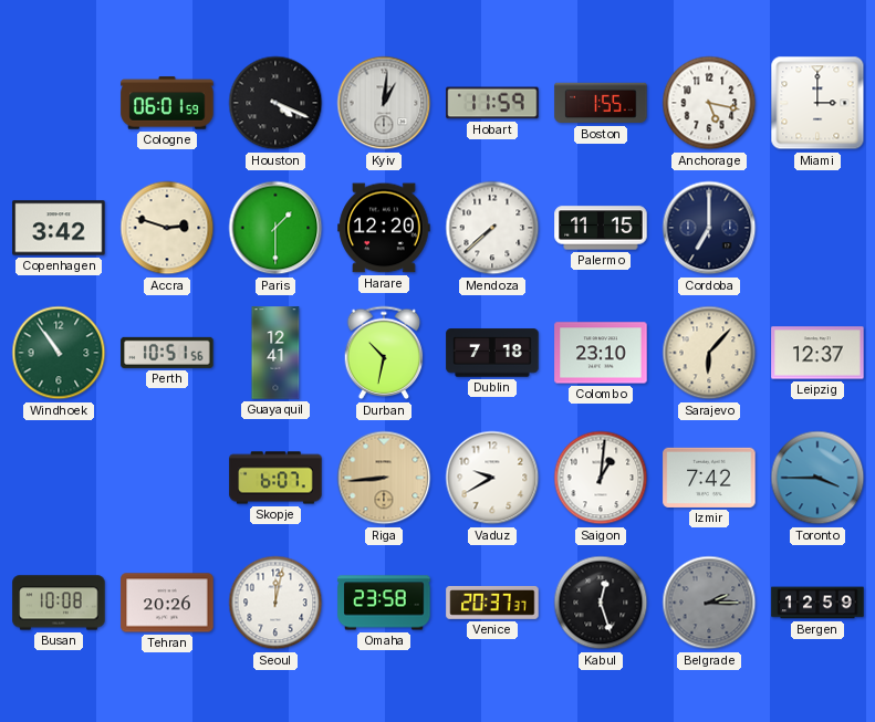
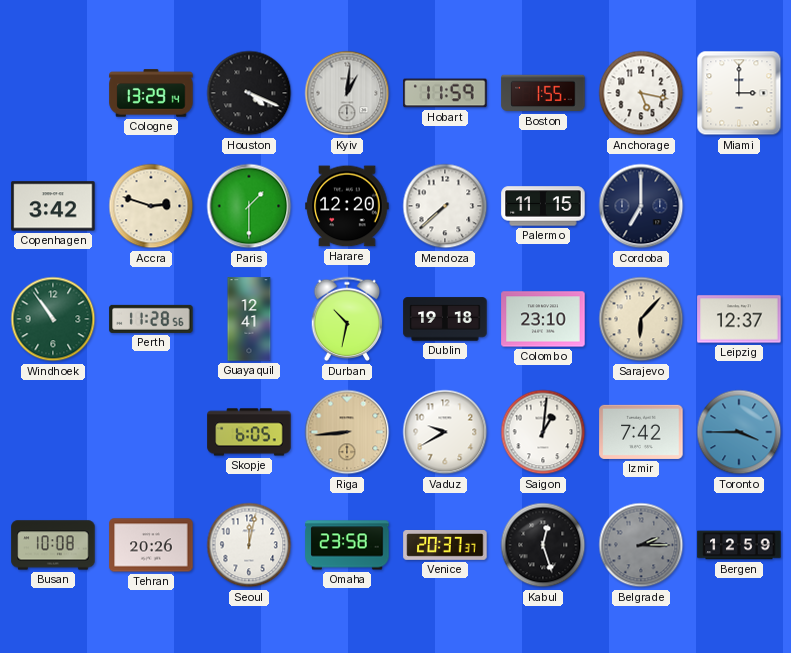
Cologne: 06:01 -> 13:29
Perth: 10:51 -> 11:28
Dublin: 7:18 -> 19:18
Skopje: 6:07 -> 6:05
